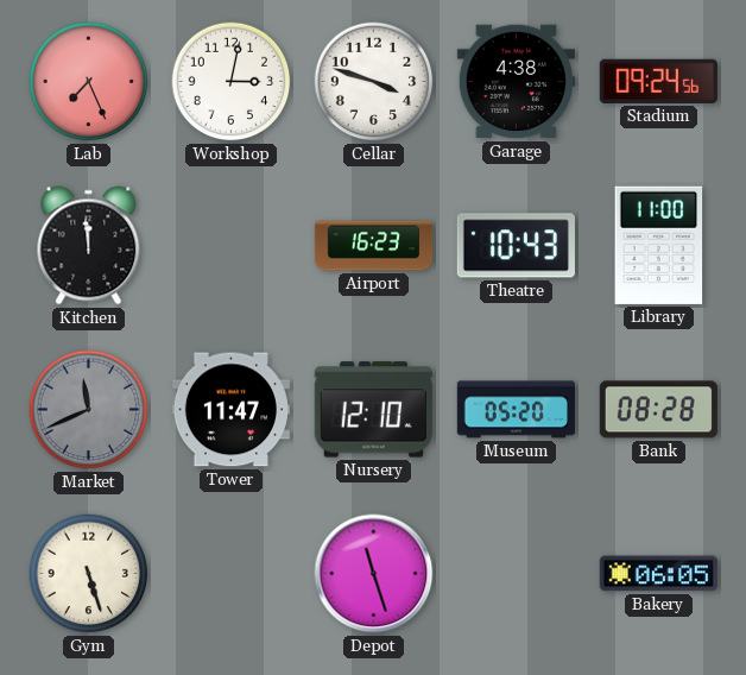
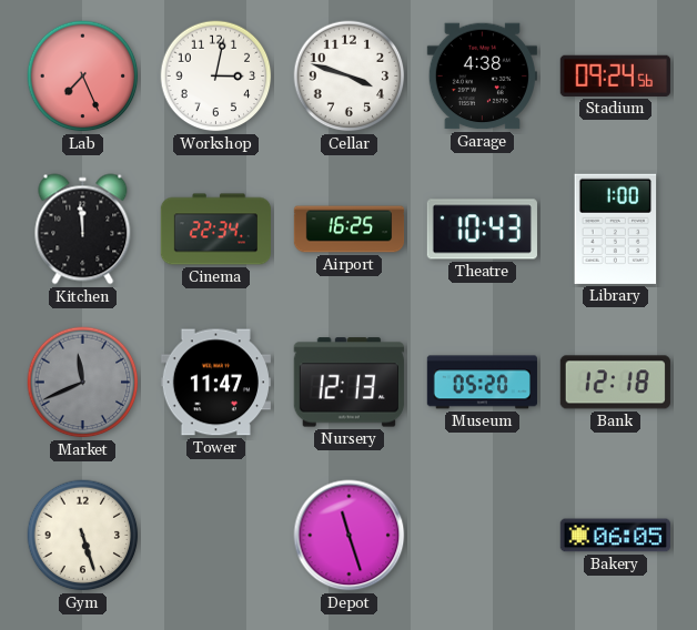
Cinema: none -> 22:34
Airport: 16:23 -> 16:25
Library: 11:00 -> 1:00
Nursery: 12:10 -> 12:13
Bank: 08:28 -> 12:18
